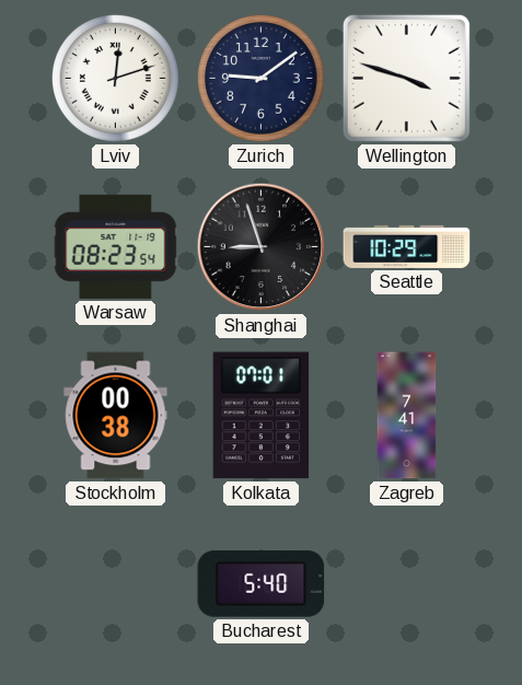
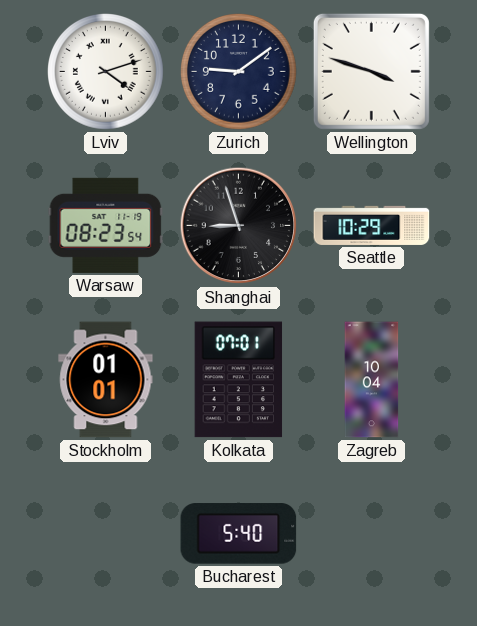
Lviv: 12:12 -> 4:12
Stockholm: 00:38 -> 01:01
Zagreb: 7:41 -> 10:04
